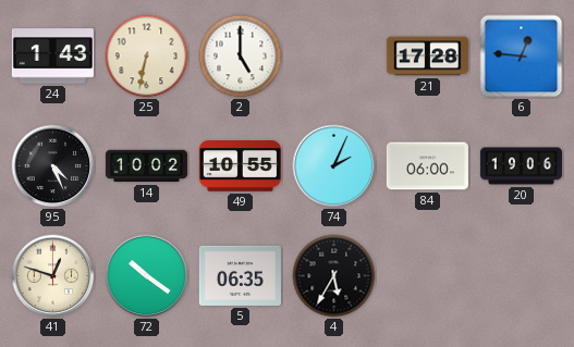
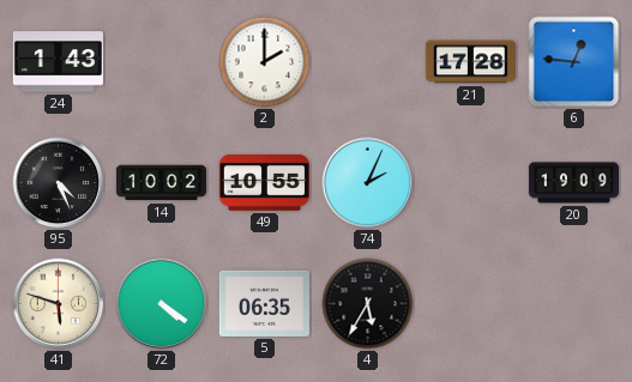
25: 6:32 -> none
2: 5:00 -> 2:00
84: 06:00 -> none
20: 19:06 -> 19:09
41: 12:48 -> 5:48
72: 10:21 -> 4:21
